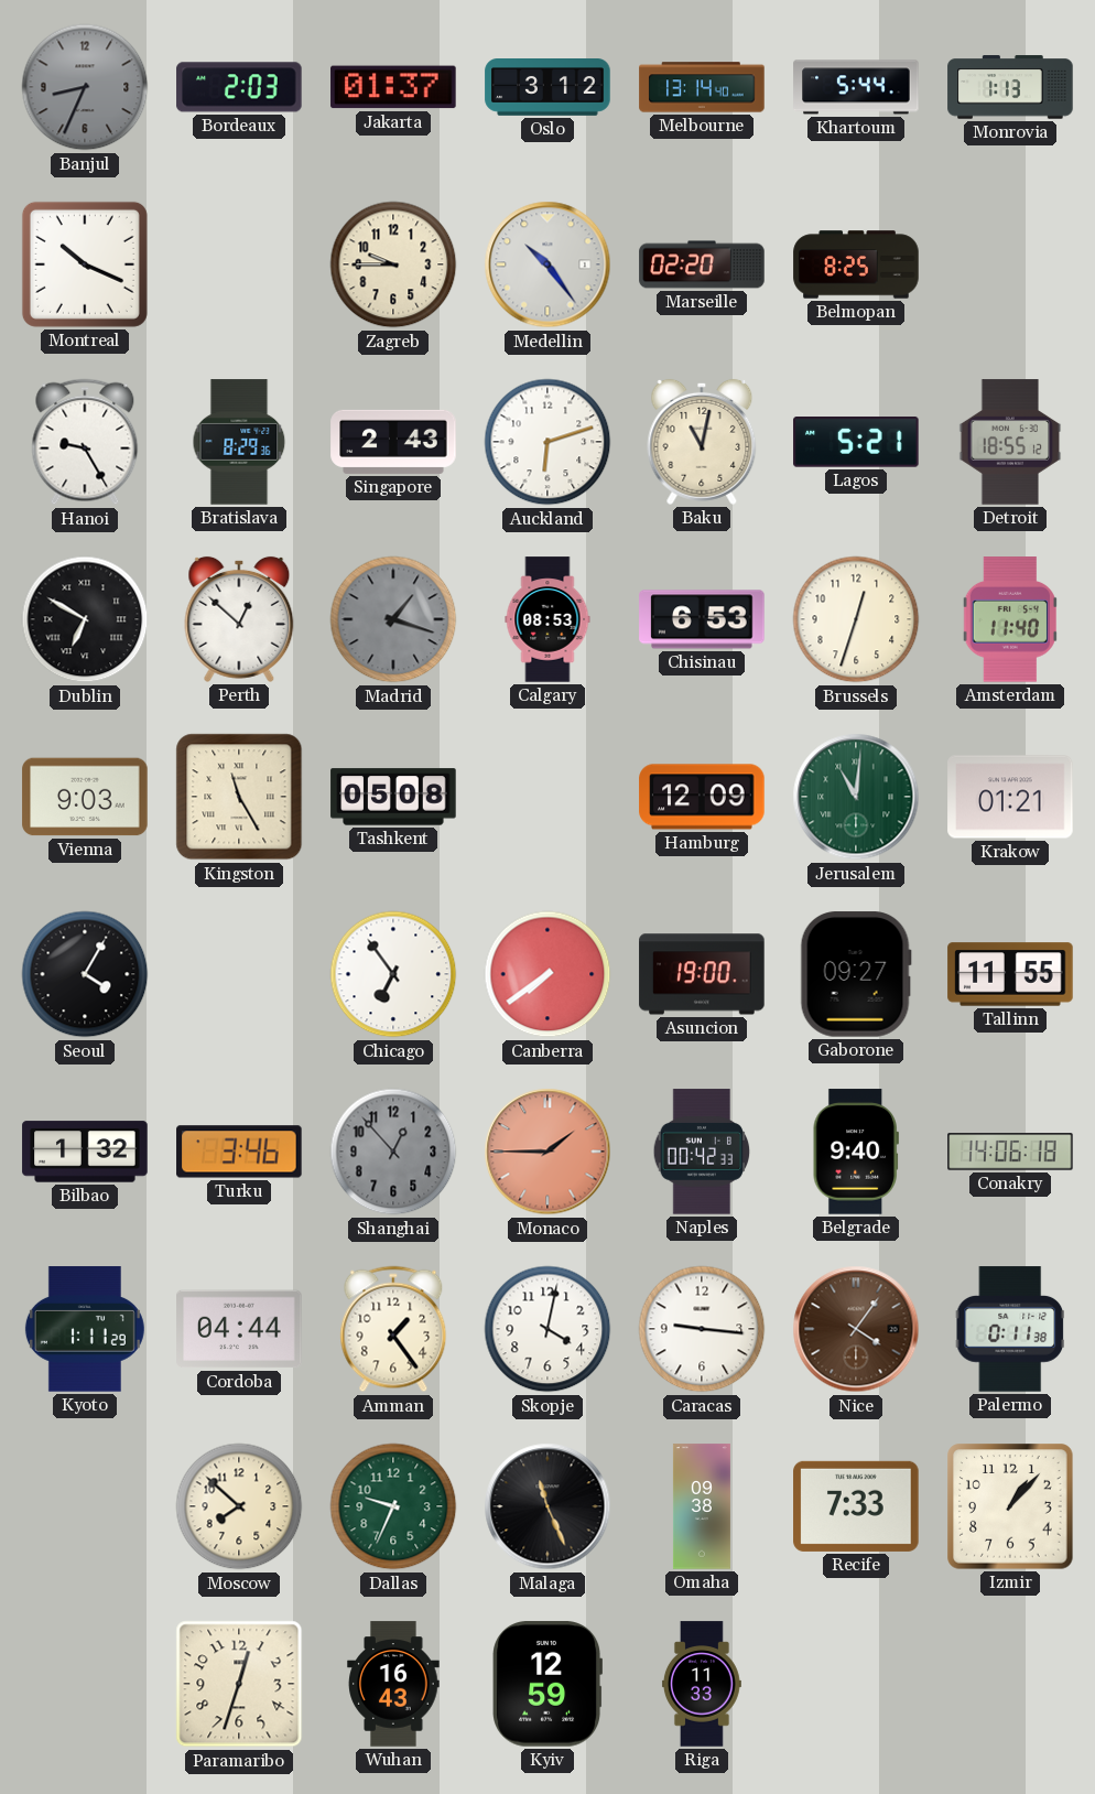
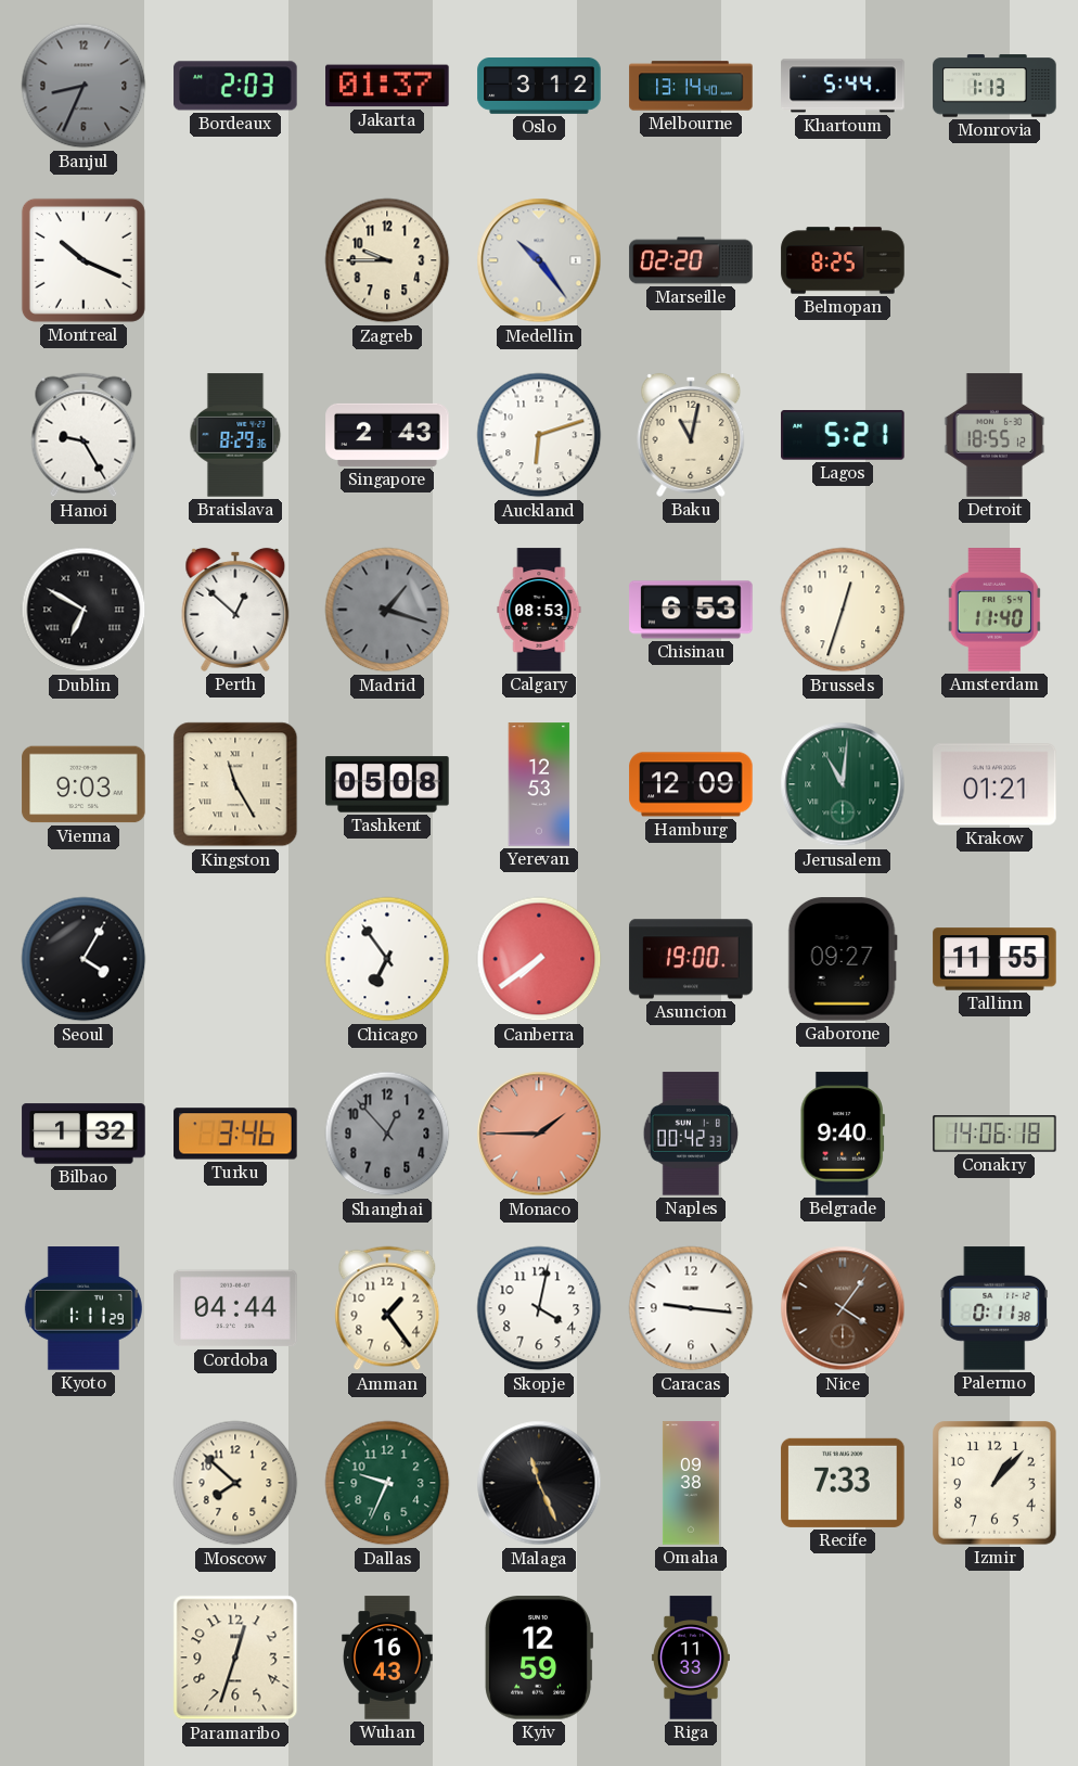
Yerevan: none -> 12:53
